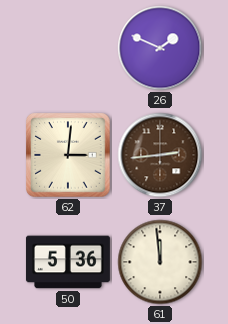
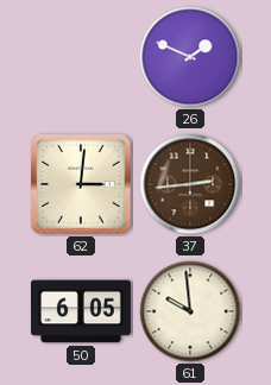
50: 5:36 -> 6:05
61: 11:59 -> 9:59
